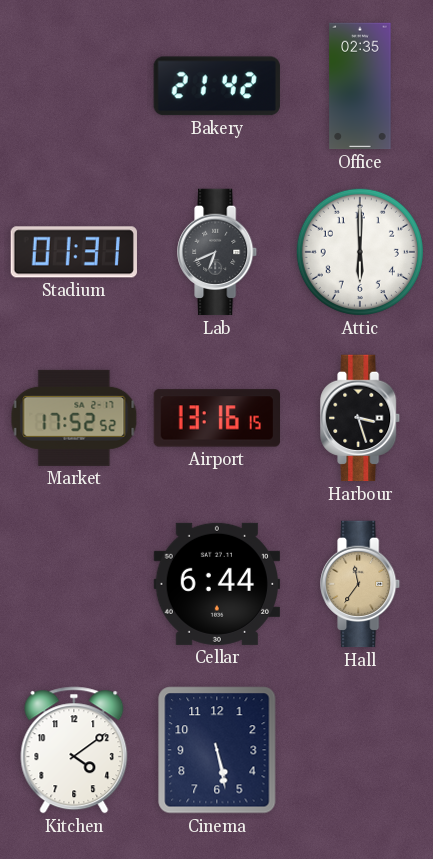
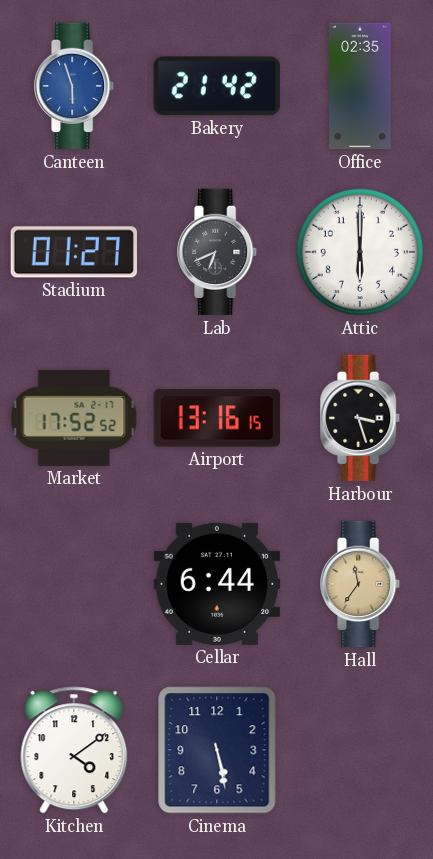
Canteen: none -> 5:57
Stadium: 01:31 -> 01:27
